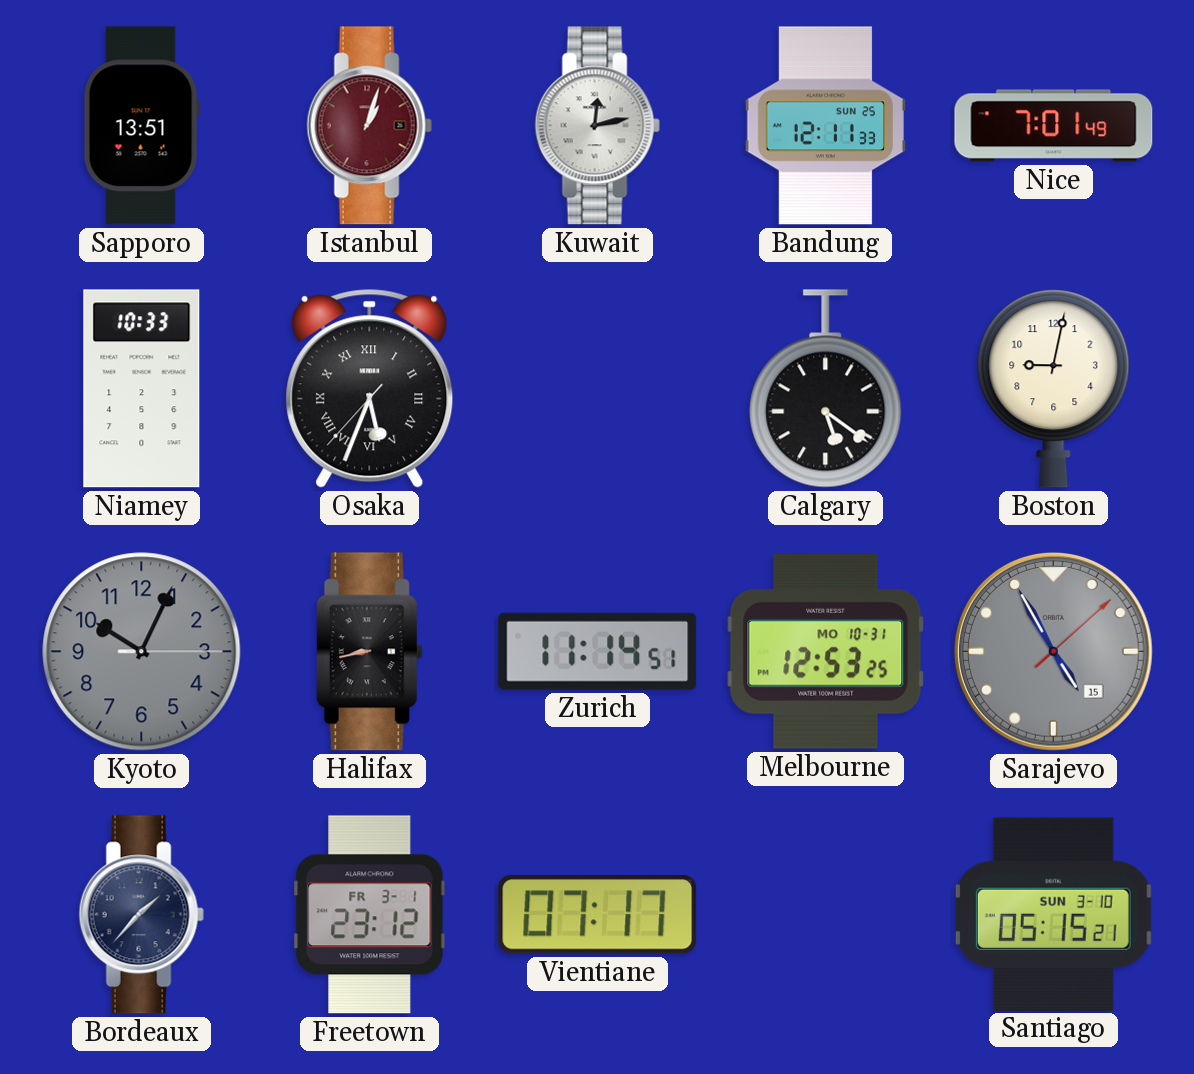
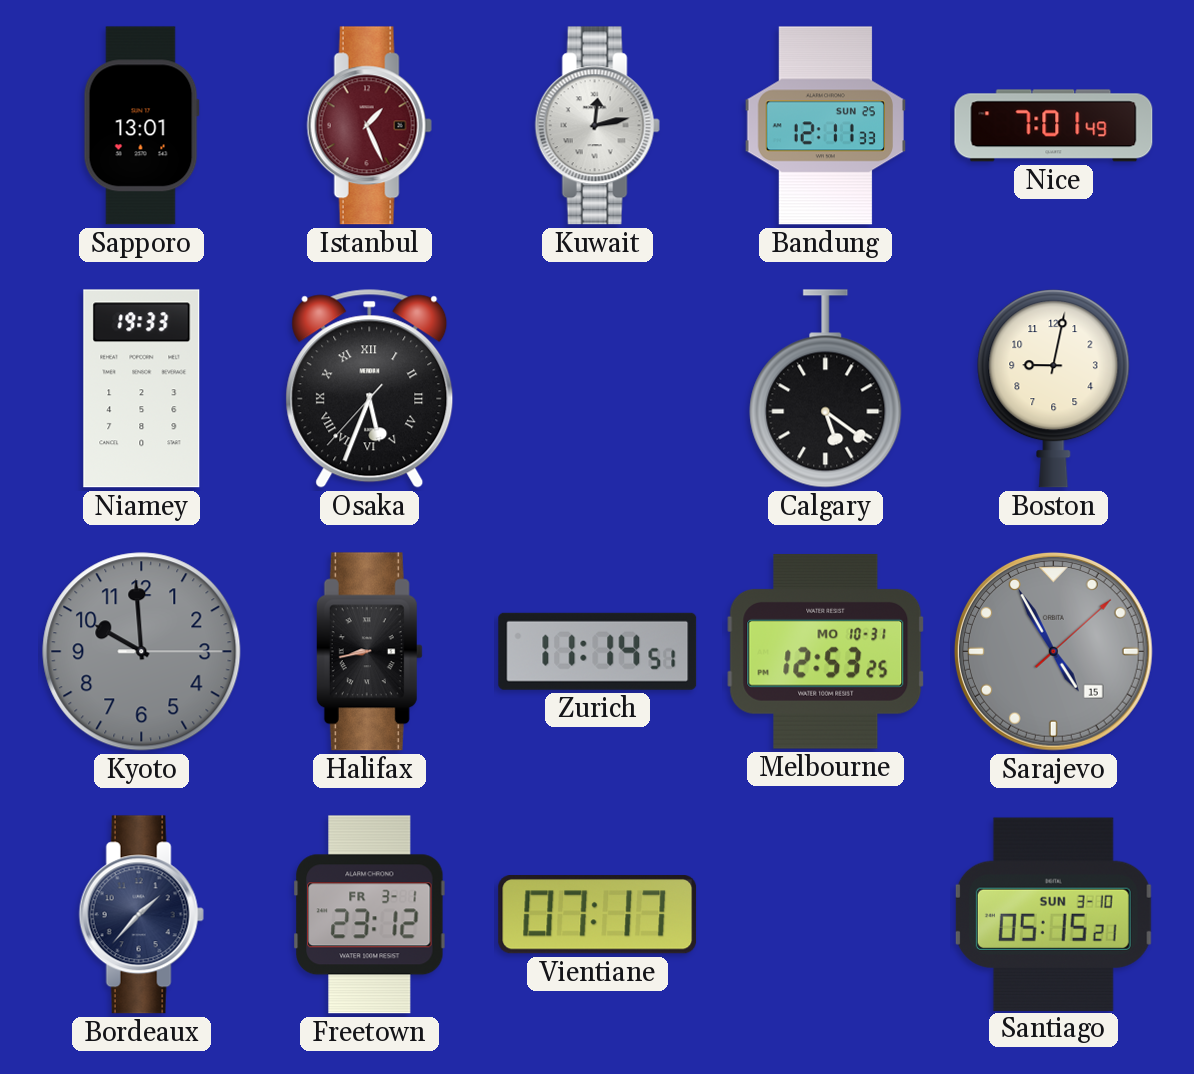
Sapporo: 13:51 -> 13:01
Istanbul: 1:03 -> 1:26
Niamey: 10:33 -> 19:33
Kyoto: 10:04 -> 9:59
